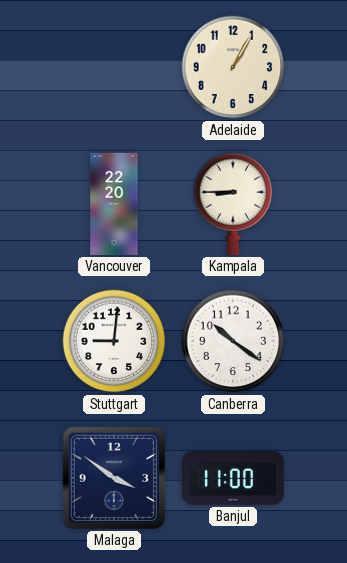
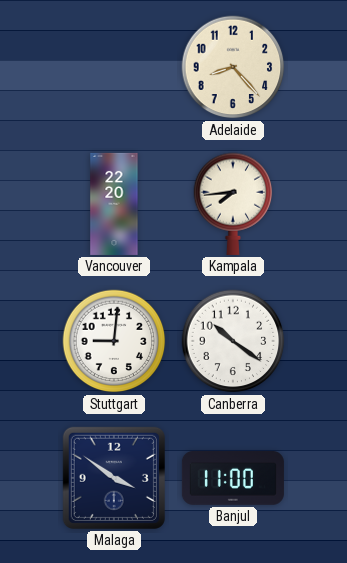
Adelaide: 1:05 -> 8:23
Kampala: 8:45 -> 7:44
